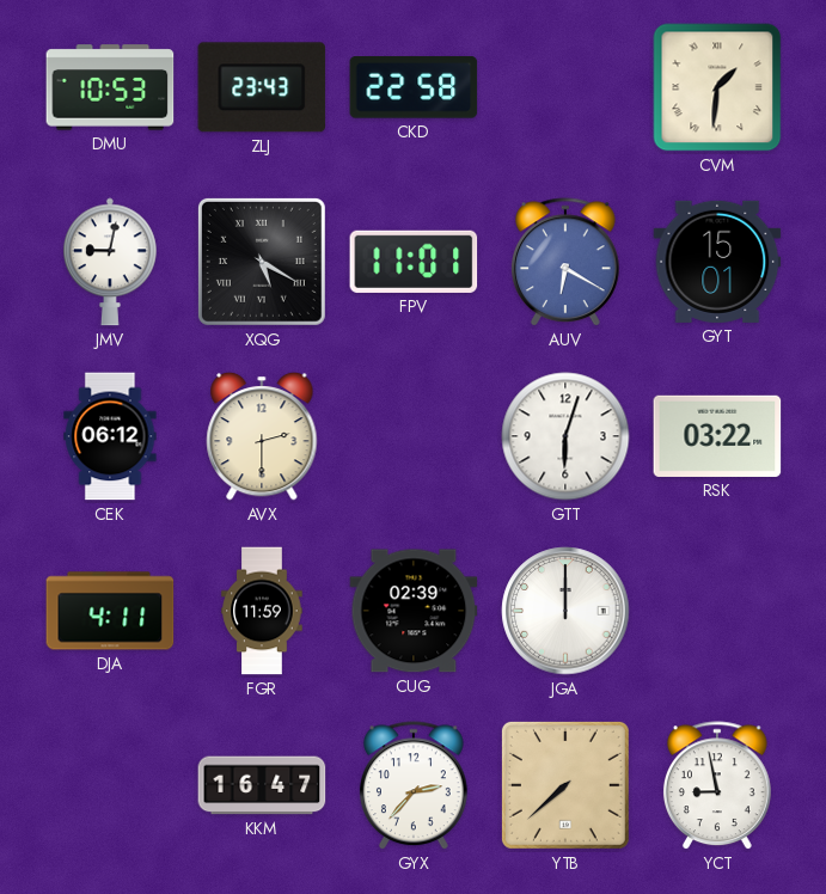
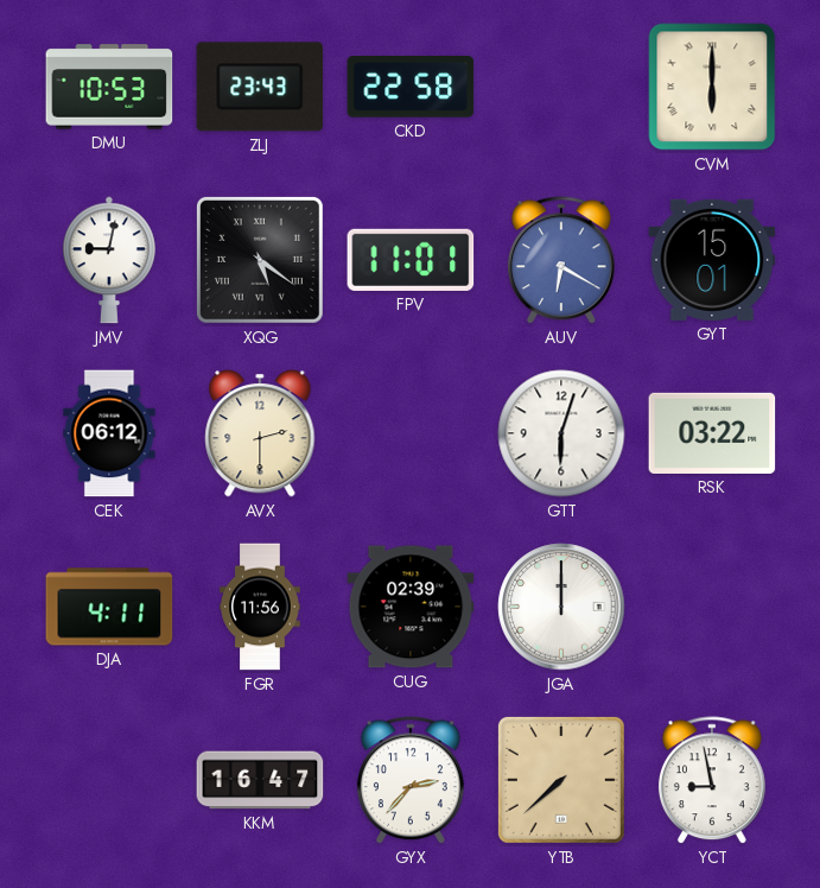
CVM: 1:31 -> 6:00
XQG: 5:20 -> 5:21
FGR: 11:59 -> 11:56
